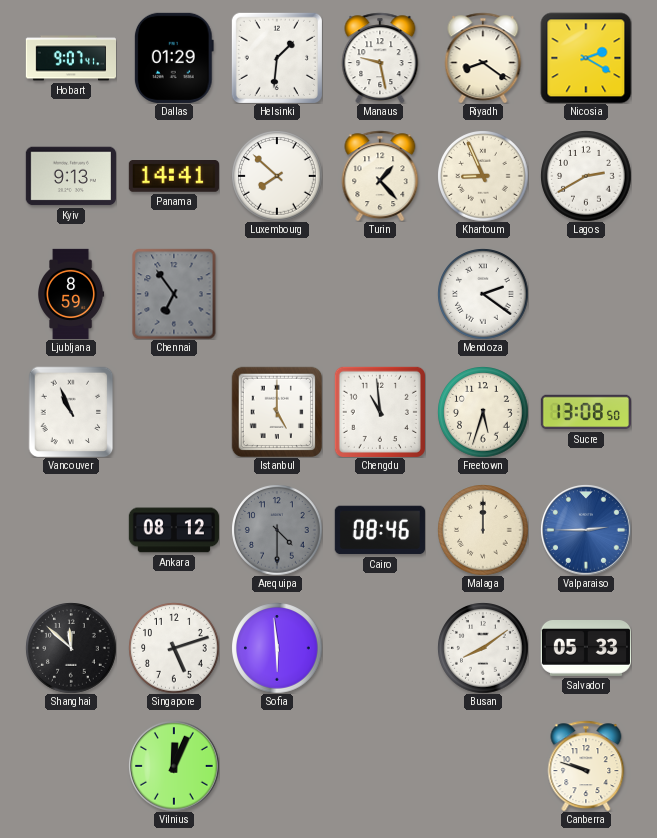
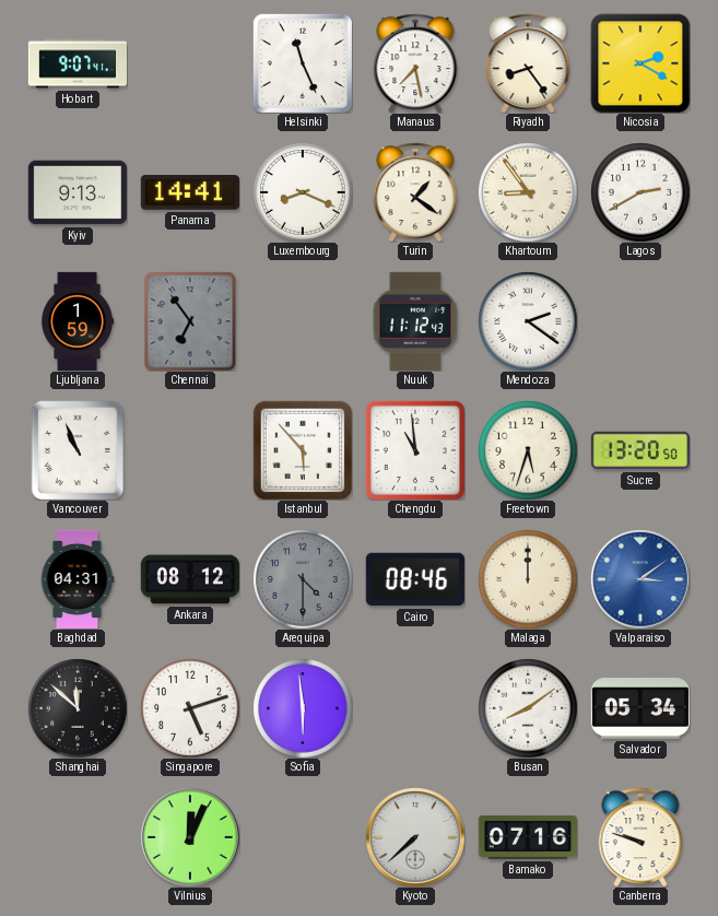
Dallas: 01:29 -> none
Helsinki: 1:31 -> 11:26
Manaus: 9:28 -> 7:28
Riyadh: 8:21 -> 8:24
Luxembourg: 7:52 -> 8:19
Turin: 1:23 -> 1:21
Khartoum: 8:56 -> 8:54
Ljubljana: 8:59 -> 1:59
Nuuk: none -> 11:12
Istanbul: 5:00 -> 5:53
Sucre: 13:08 -> 13:20
Baghdad: none -> 04:31
Valparaiso: 2:45 -> 3:09
Salvador: 05:33 -> 05:34
Kyoto: none -> 7:38
Bamako: none -> 07:16
